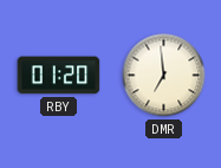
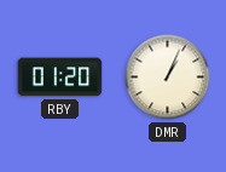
DMR: 6:59 -> 1:04
